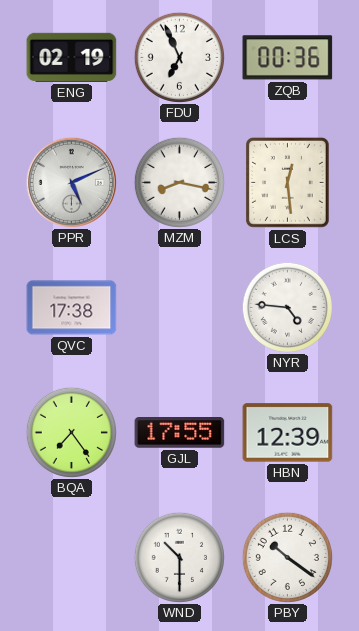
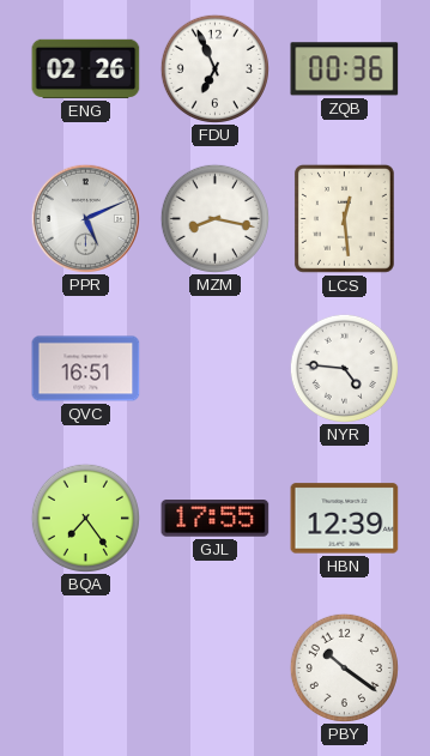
ENG: 02:19 -> 02:26
QVC: 17:38 -> 16:51
WND: 10:30 -> none
